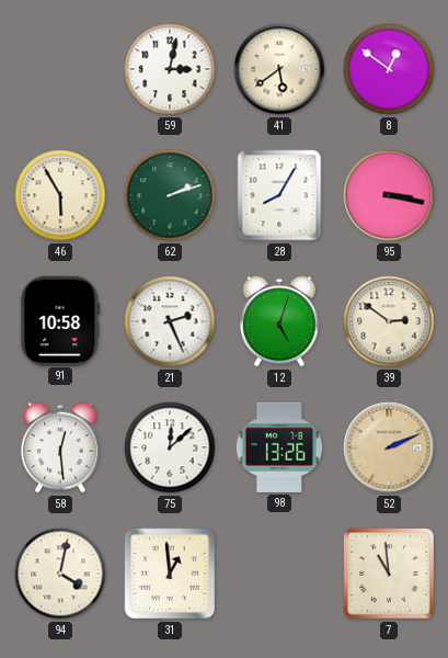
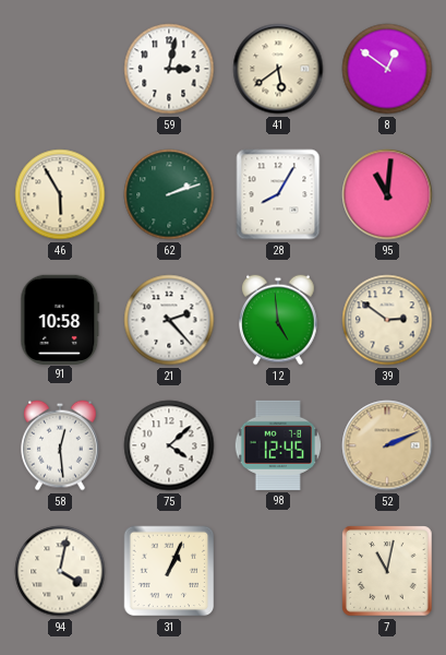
95: 3:17 -> 11:01
21: 2:26 -> 2:23
12: 5:03 -> 4:59
75: 12:08 -> 4:08
98: 13:26 -> 12:45
31: 12:59 -> 1:04
7: 10:59 -> 11:02
